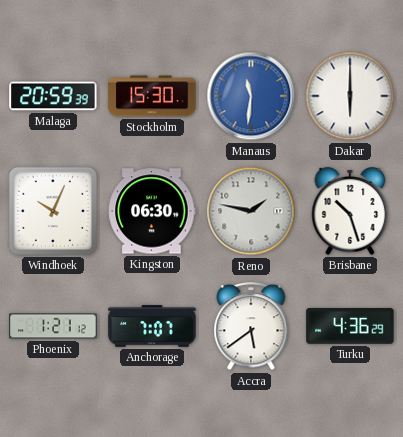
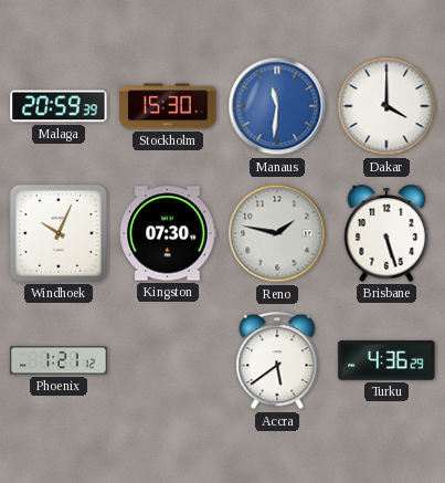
Dakar: 6:00 -> 4:00
Kingston: 06:30 -> 07:30
Brisbane: 10:27 -> 5:27
Anchorage: 7:07 -> none
